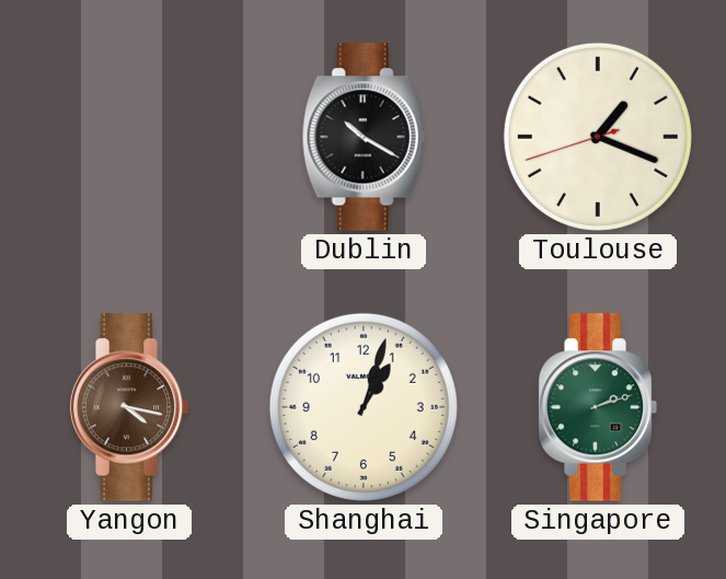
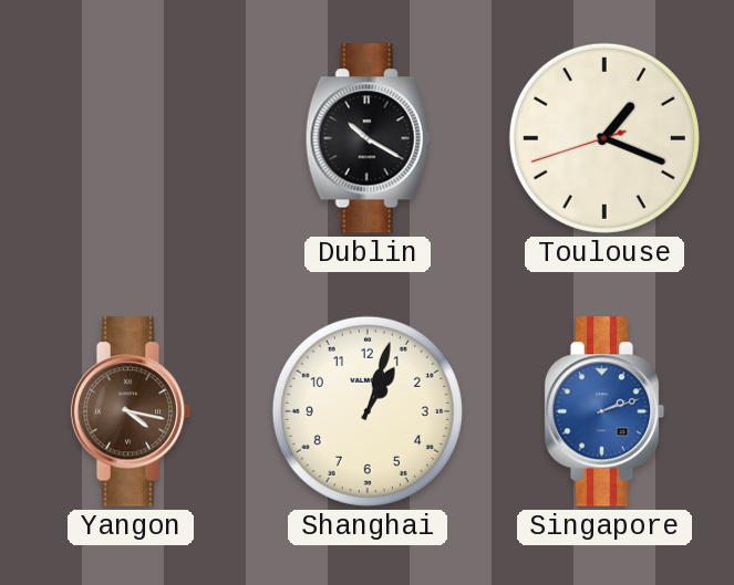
Singapore dial: green -> blue
